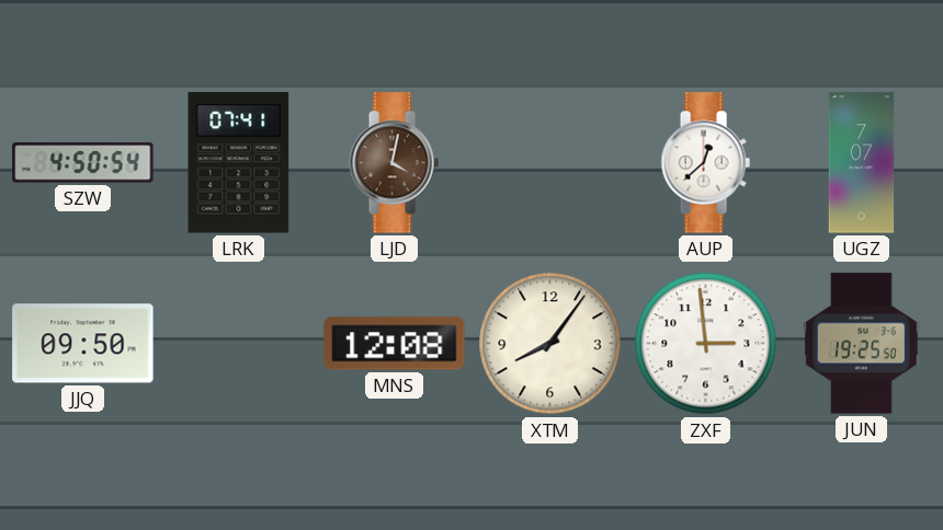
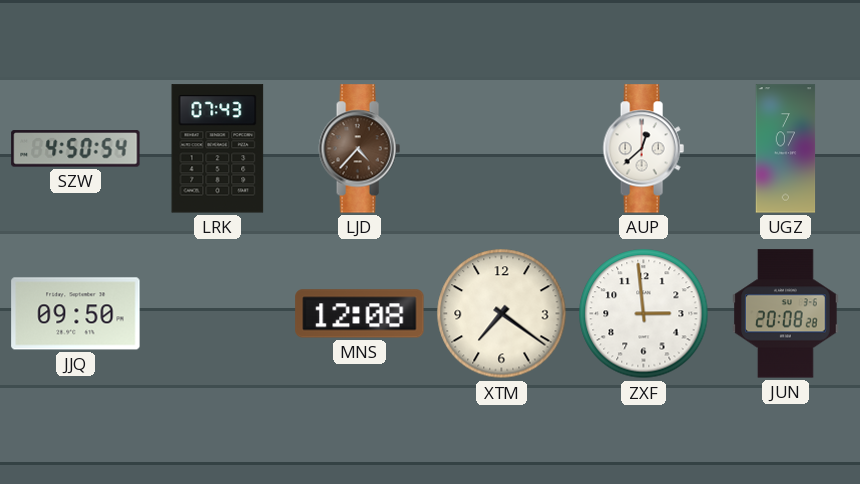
LRK: 07:41 -> 07:43
LJD: 4:02 -> 4:37
XTM: 8:06 -> 7:21
JUN: 19:25 -> 20:08
